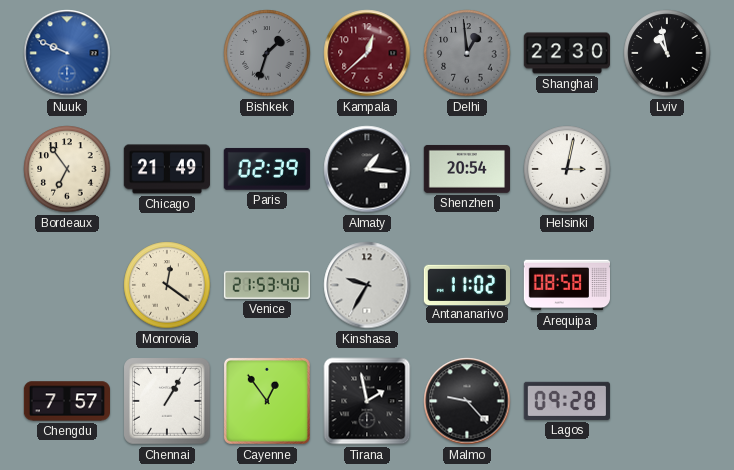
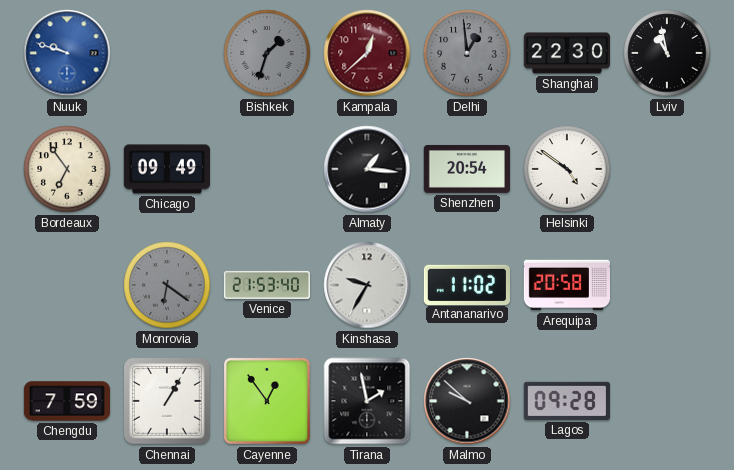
Nuuk: 9:49 -> 9:48
Chicago: 21:49 -> 09:49
Paris: 02:39 -> none
Helsinki: 3:02 -> 4:51
Monrovia: 12:21 -> 6:21
Monrovia dial: cream -> grey
Arequipa: 08:58 -> 20:58
Chengdu: 7:57 -> 7:59
Malmo: 9:23 -> 9:52
